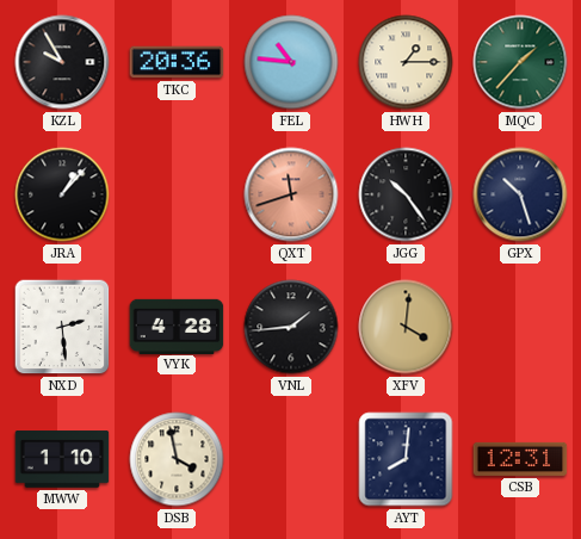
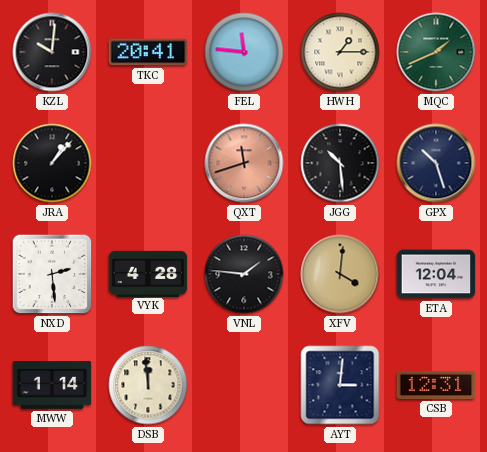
KZL: 9:55 -> 10:01
TKC: 20:36 -> 20:41
FEL: 10:46 -> 11:46
MQC: 1:37 -> 1:41
JGG: 10:24 -> 10:29
VNL: 1:44 -> 1:46
ETA: none -> 12:04
MWW: 1:10 -> 1:14
DSB: 3:58 -> 11:59
AYT: 8:01 -> 3:01
